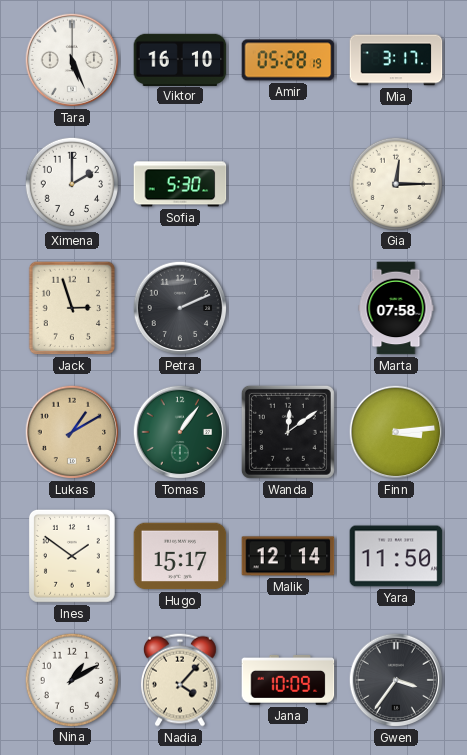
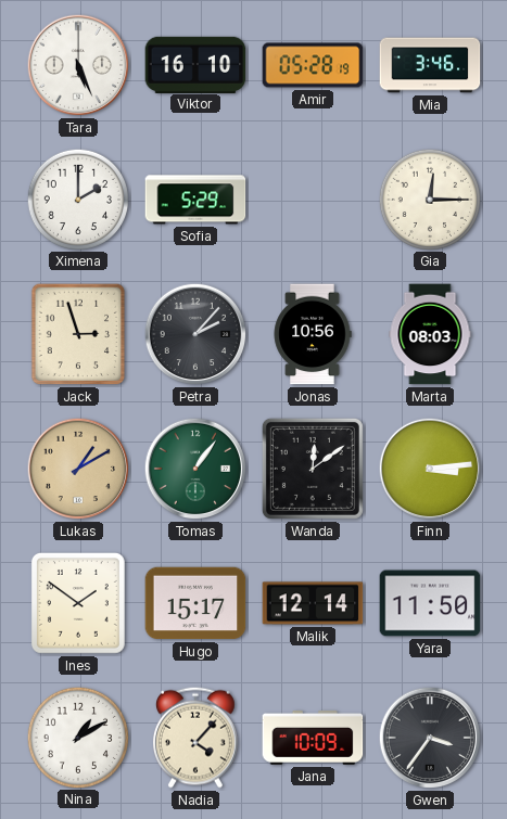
Mia: 3:17 -> 3:46
Sofia: 5:30 -> 5:29
Petra: 2:11 -> 2:07
Jonas: none -> 10:56
Marta: 07:58 -> 08:03
